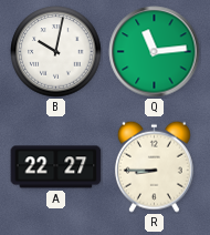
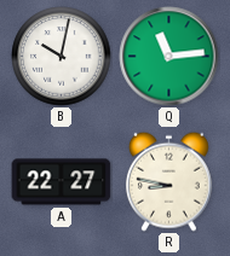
R: 8:45 -> 8:47
